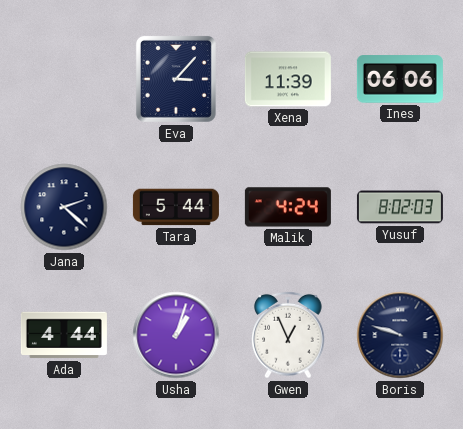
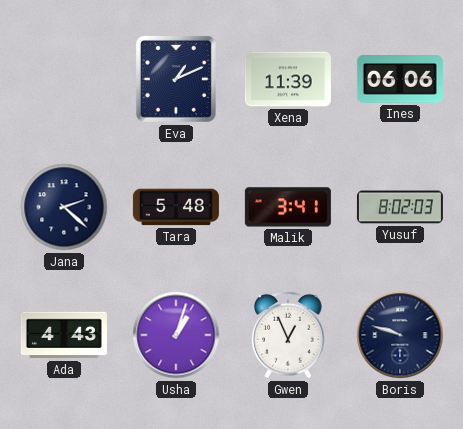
Eva: 3:07 -> 1:11
Tara: 5:44 -> 5:48
Malik: 4:24 -> 3:41
Ada: 4:44 -> 4:43
